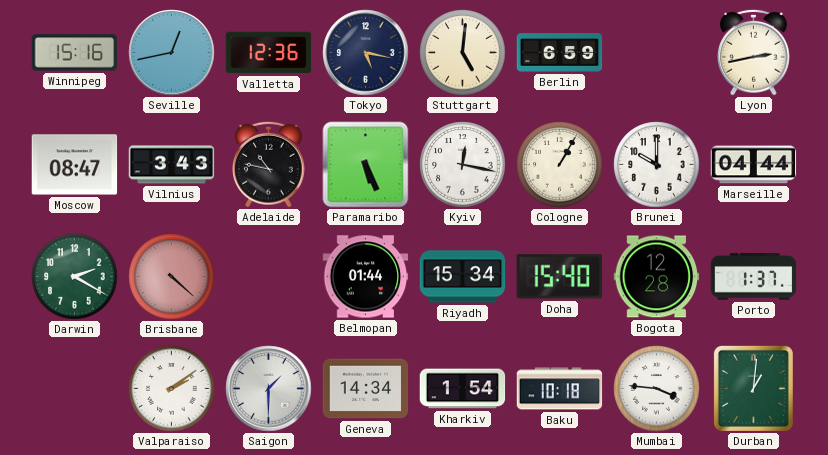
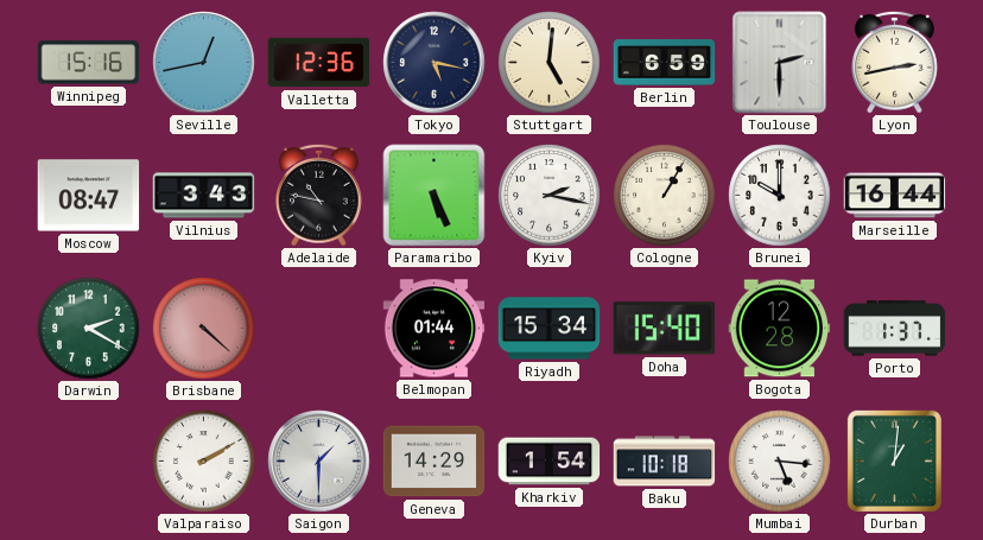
Toulouse: none -> 2:30
Kyiv: 12:17 -> 2:17
Marseille: 04:44 -> 16:44
Valparaiso: 2:09 -> 2:10
Geneva: 14:34 -> 14:29
Mumbai: 3:46 -> 5:16
